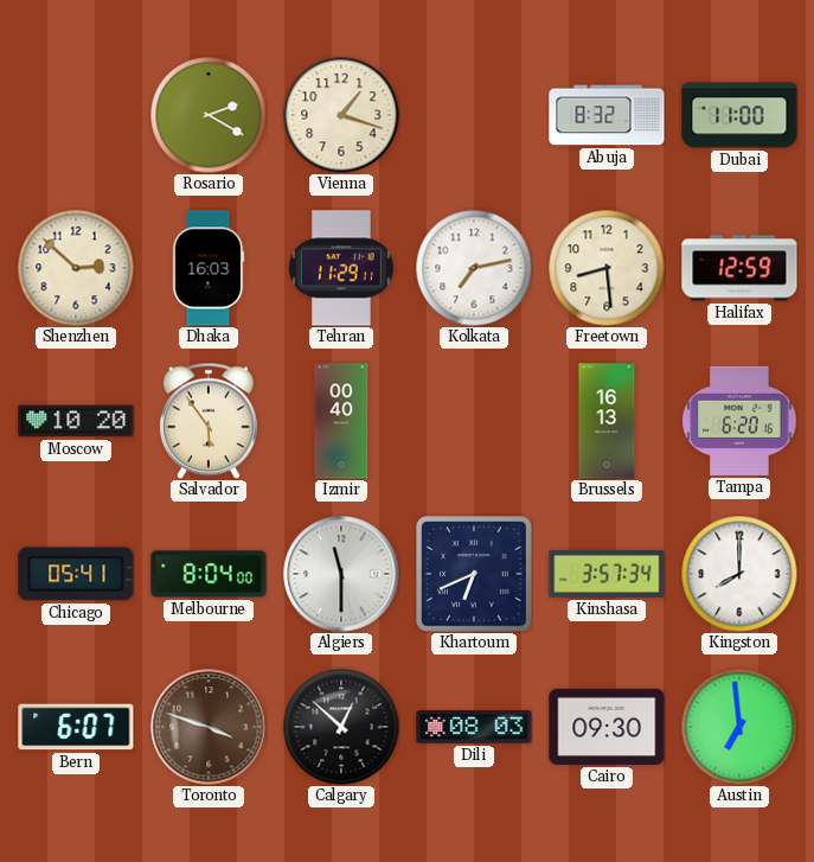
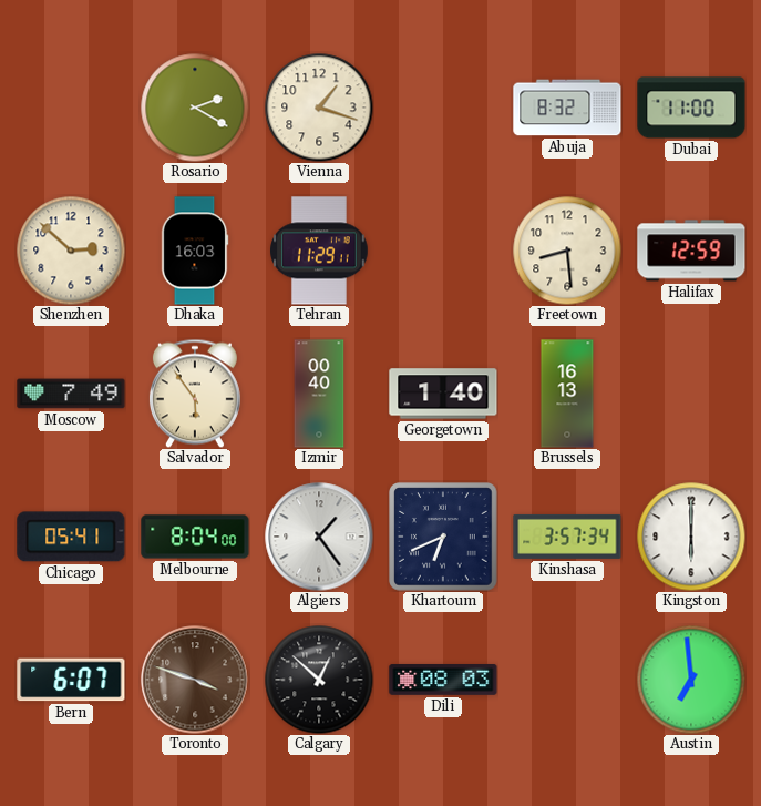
Kolkata: 7:13 -> none
Moscow: 10:20 -> 7:49
Georgetown: none -> 1:40
Tampa: 6:20 -> none
Algiers: 11:30 -> 1:24
Kingston: 8:00 -> 6:00
Cairo: 09:30 -> none
